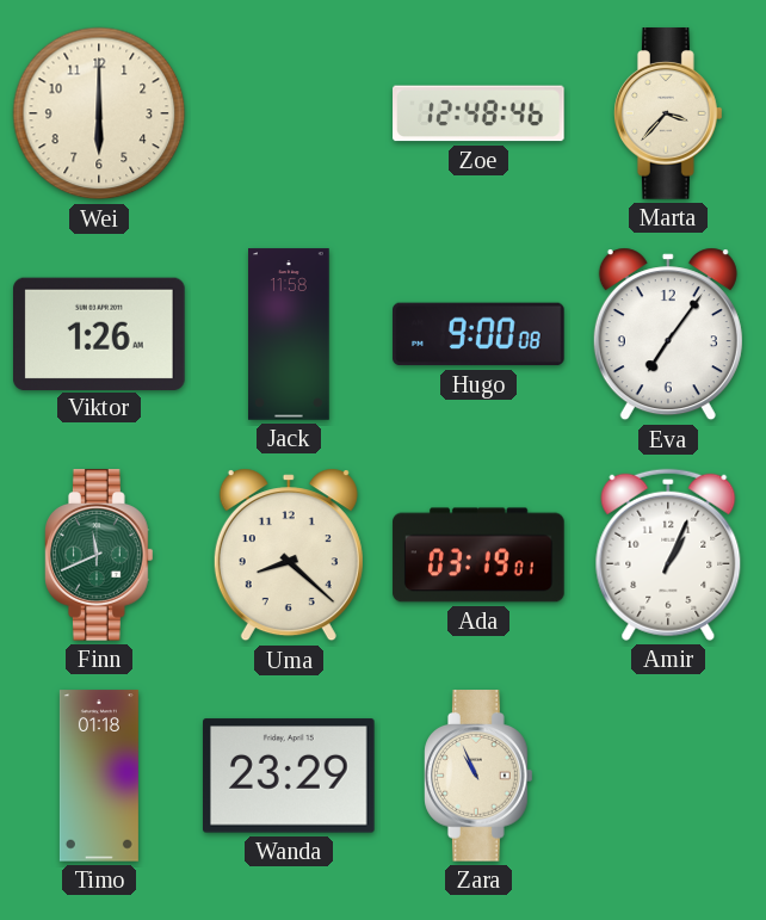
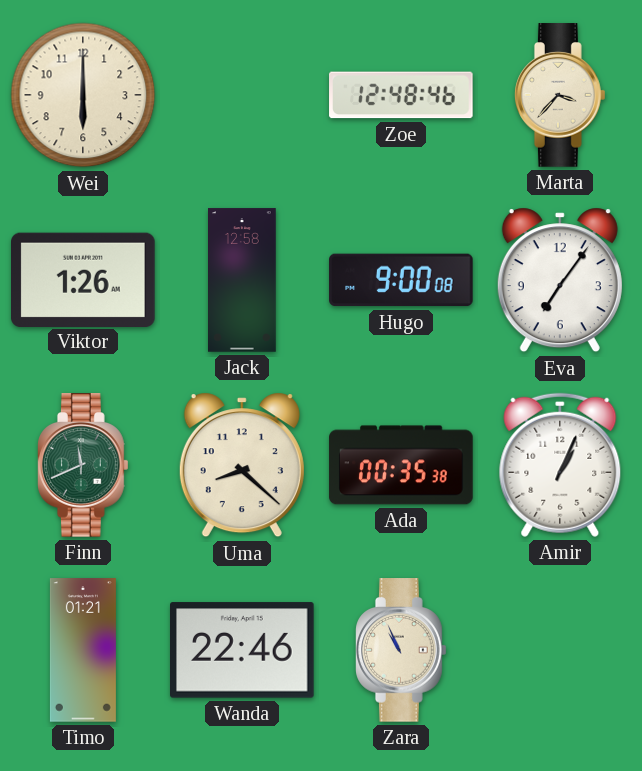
Jack: 11:58 -> 12:58
Ada: 03:19 -> 00:35
Timo: 01:18 -> 01:21
Wanda: 23:29 -> 22:46
